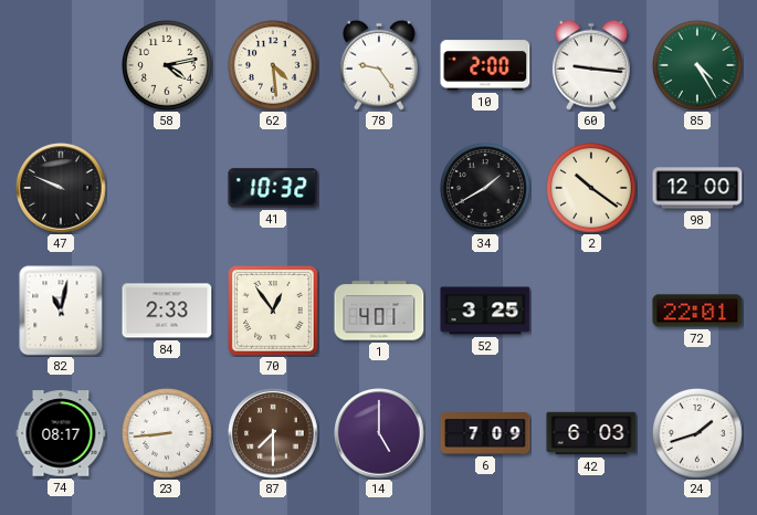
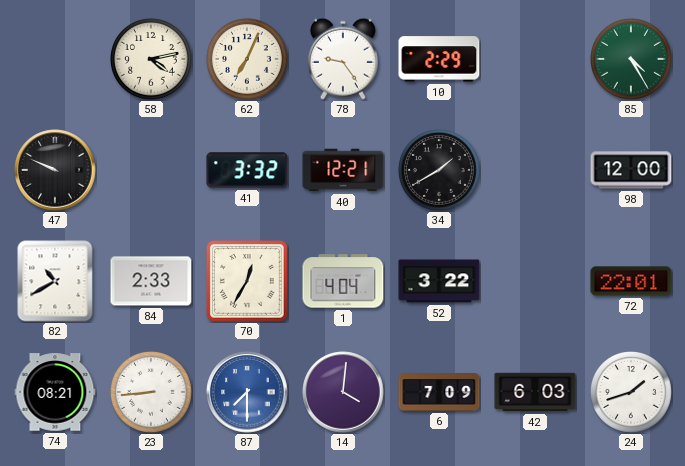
62: 4:29 -> 7:04
10: 2:00 -> 2:29
60: 9:16 -> none
41: 10:32 -> 3:32
40: none -> 12:21
2: 10:21 -> none
82: 11:02 -> 10:40
70: 12:54 -> 12:35
1: 4:01 -> 4:04
52: 3:25 -> 3:22
74: 08:17 -> 08:21
87 dial: brown -> blue
14: 5:00 -> 4:01
